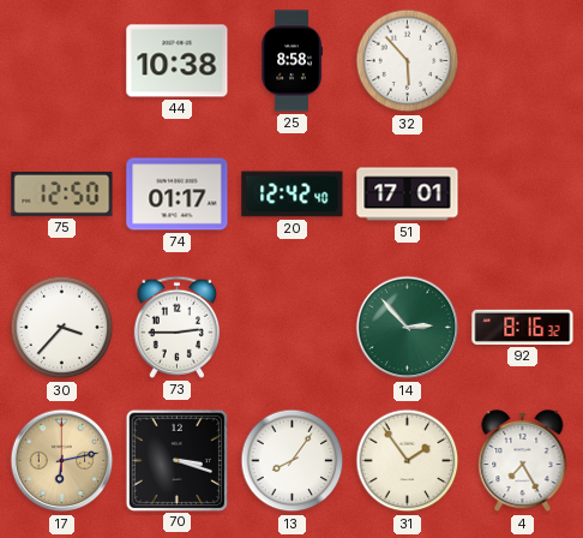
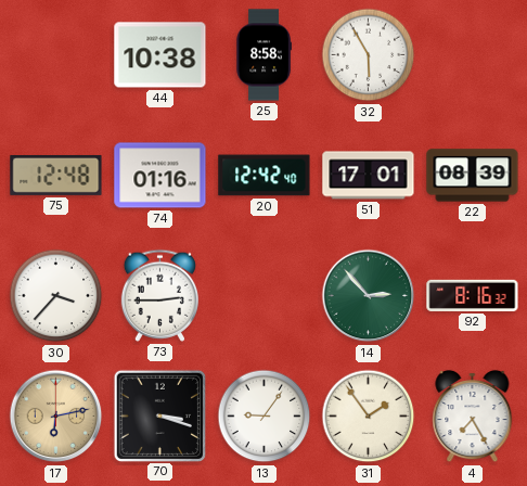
32: 5:53 -> 5:55
75: 12:50 -> 12:48
74: 01:17 -> 01:16
22: none -> 08:39
13: 8:06 -> 9:06
